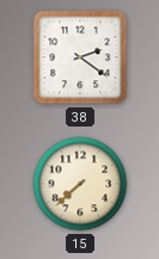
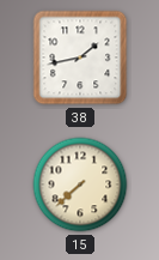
38: 2:21 -> 1:43
